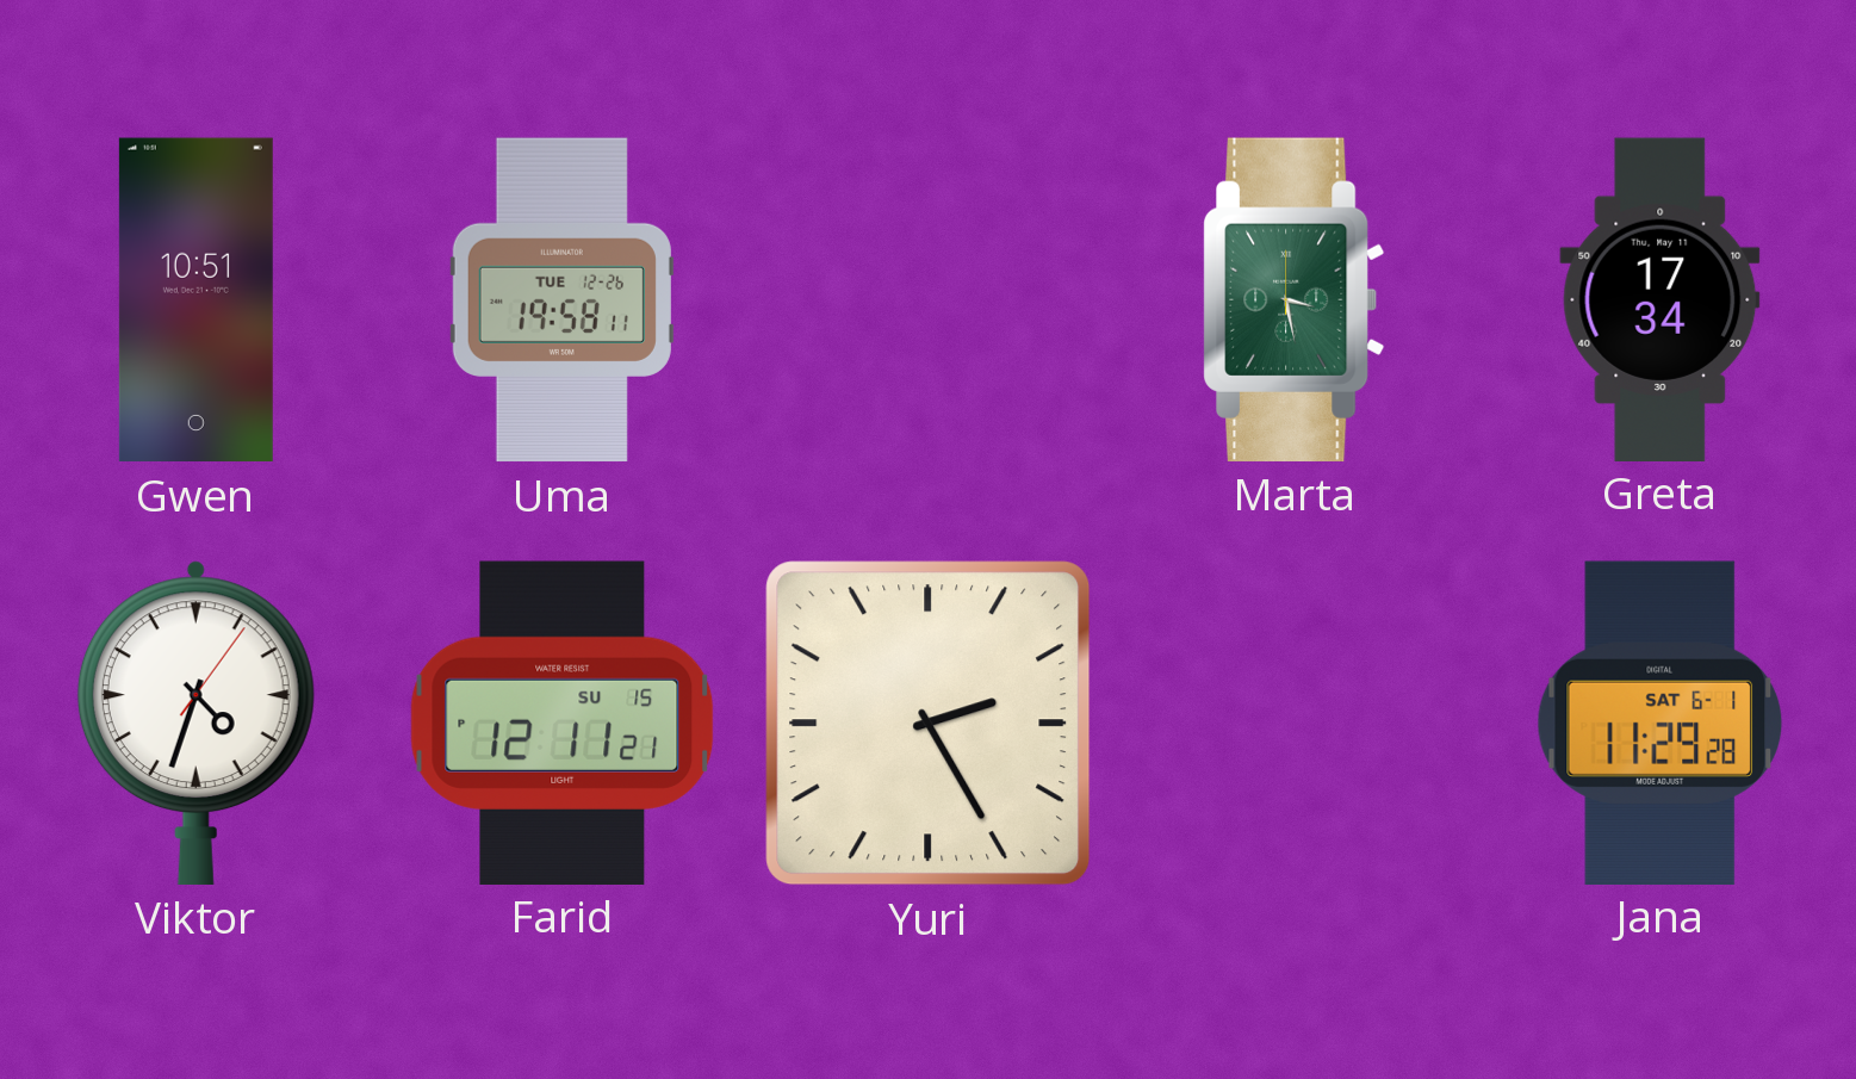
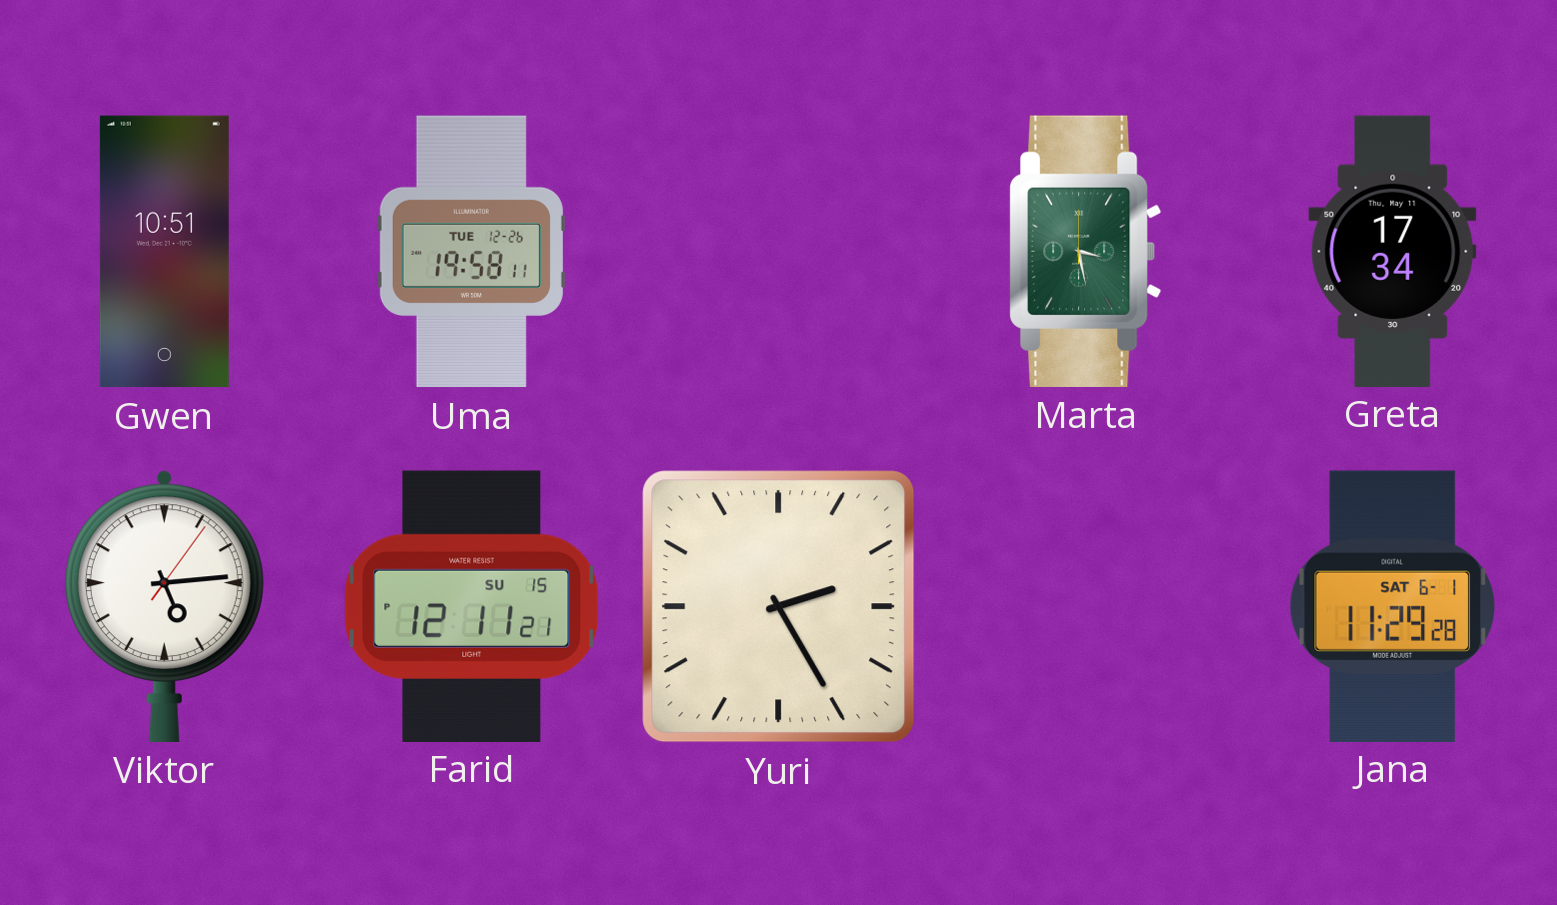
Viktor: 4:33 -> 5:14
